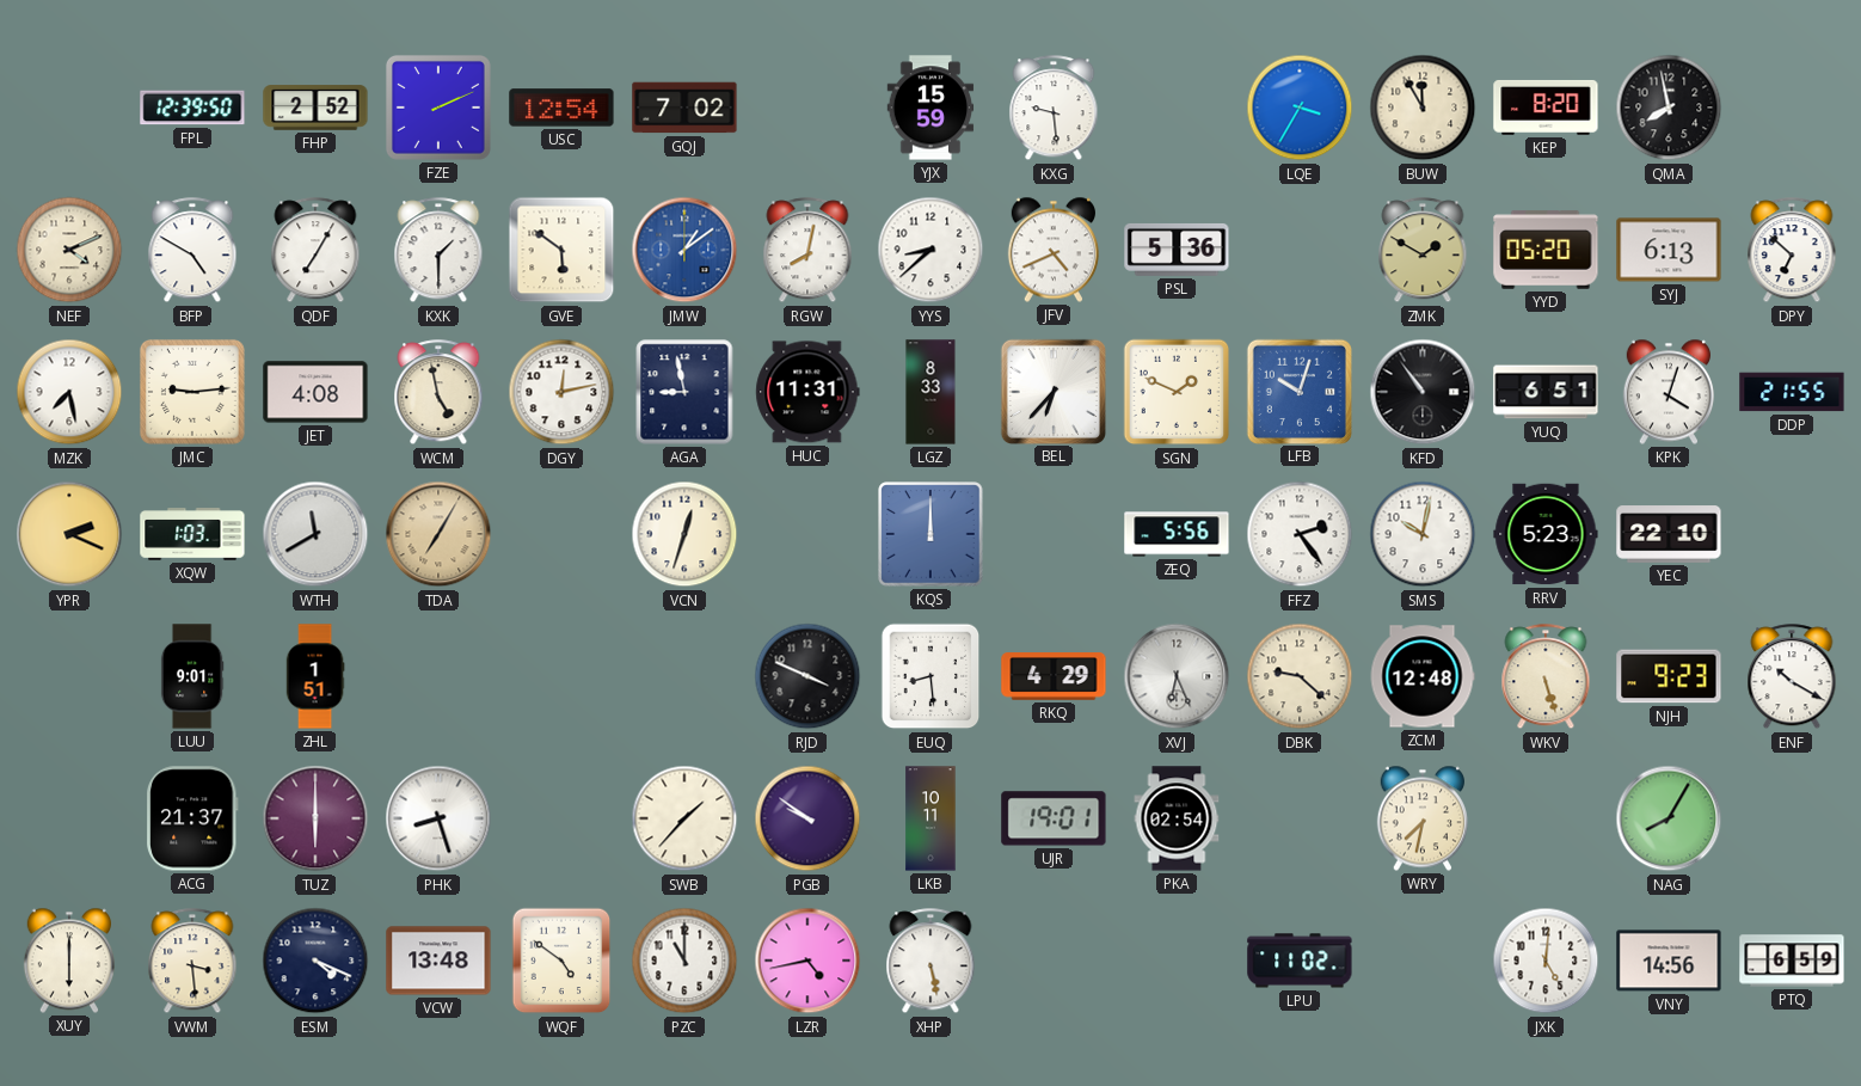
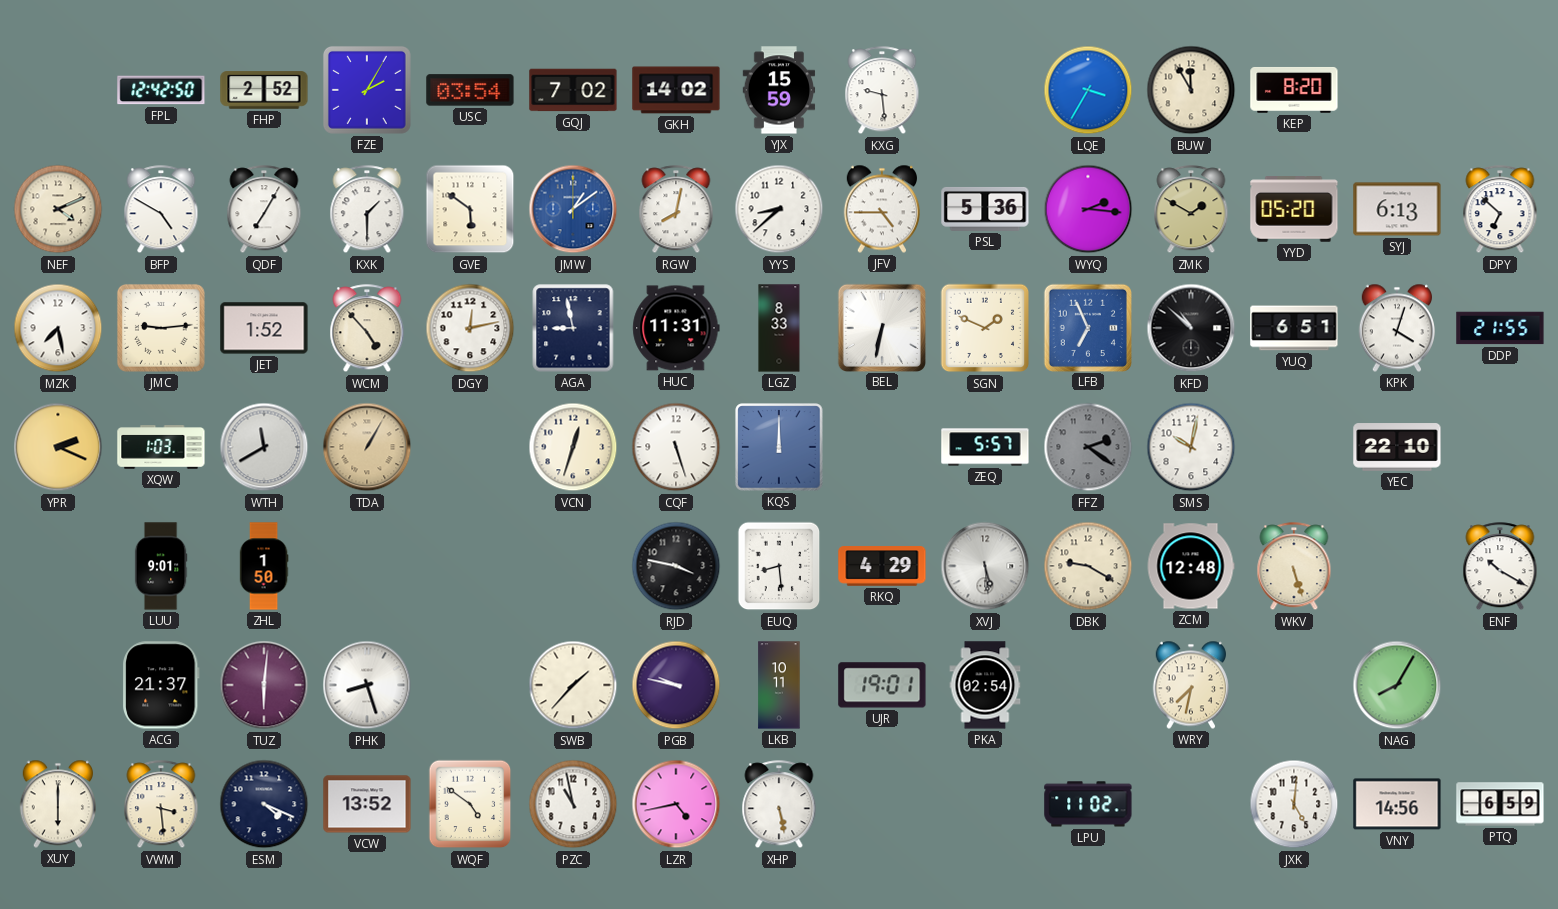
FPL: 12:39 -> 12:42
FZE: 2:11 -> 2:05
USC: 12:54 -> 03:54
GKH: none -> 14:02
QMA: 7:58 -> none
JFV: 4:41 -> 4:45
WYQ: none -> 2:16
JET: 4:08 -> 1:52
WCM: 4:58 -> 4:53
BEL: 6:37 -> 6:32
LFB: 10:03 -> 6:56
KFD: 10:54 -> 10:52
TDA: 7:05 -> 1:05
CQF: none -> 5:27
ZEQ: 5:56 -> 5:57
FFZ: 2:24 -> 2:21
FFZ dial: white -> grey
RRV: 5:23 -> none
ZHL: 1:51 -> 1:50
RJD: 3:49 -> 3:47
XVJ: 6:26 -> 5:29
DBK: 9:22 -> 9:20
NJH: 9:23 -> none
TUZ: 6:00 -> 6:01
PGB: 9:51 -> 9:47
VCW: 13:48 -> 13:52
PZC: 11:00 -> 10:58
